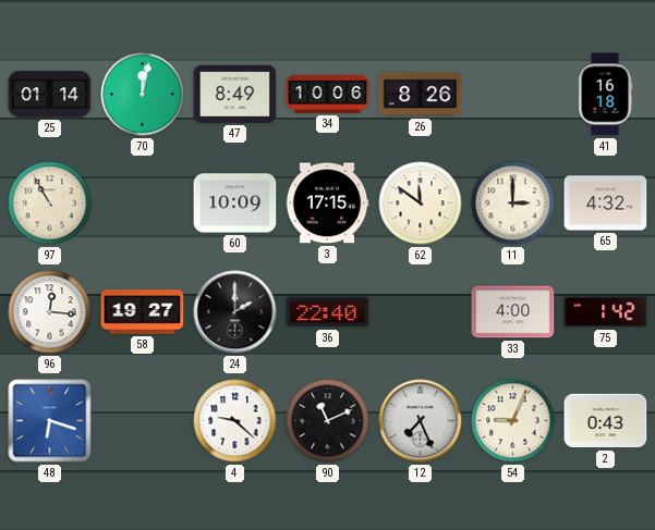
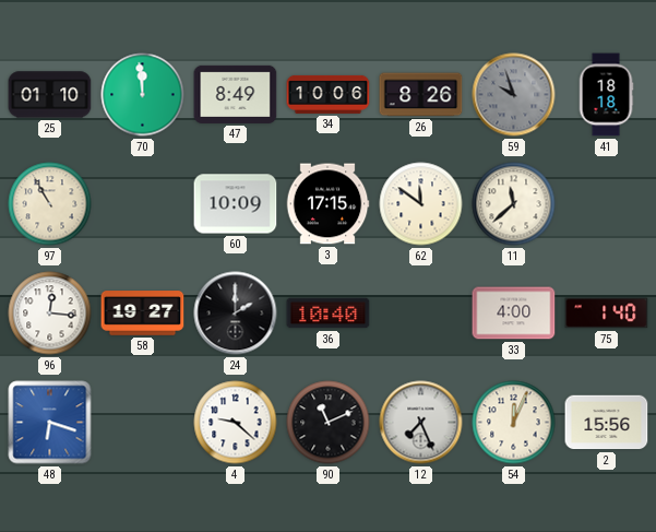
25: 01:14 -> 01:10
70: 12:02 -> 11:59
59: none -> 9:57
41: 16:18 -> 18:18
11: 3:00 -> 11:38
65: 4:32 -> none
36: 22:40 -> 10:40
75: 1:42 -> 1:40
54: 9:04 -> 12:04
2: 0:43 -> 15:56
